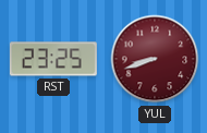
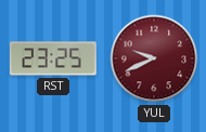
YUL: 8:42 -> 9:41
